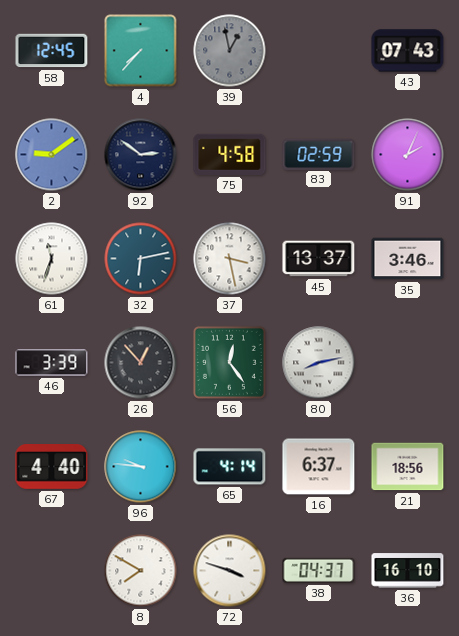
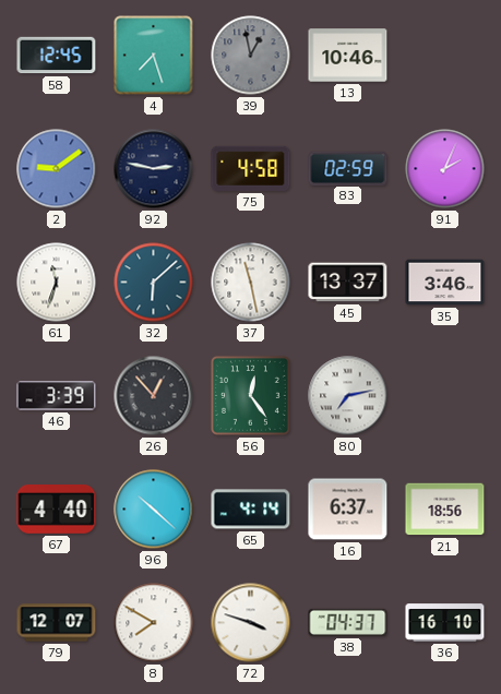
4: 7:37 -> 7:27
13: none -> 10:46
43: 07:43 -> none
92: 2:51 -> 2:47
32: 6:13 -> 6:08
37: 3:28 -> 11:28
80: 8:13 -> 7:13
96: 9:46 -> 10:22
79: none -> 12:07
